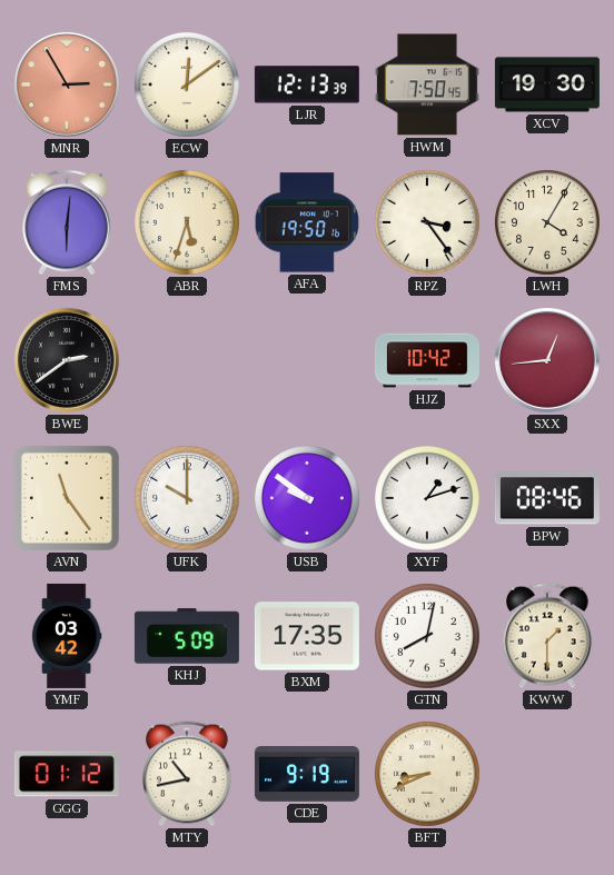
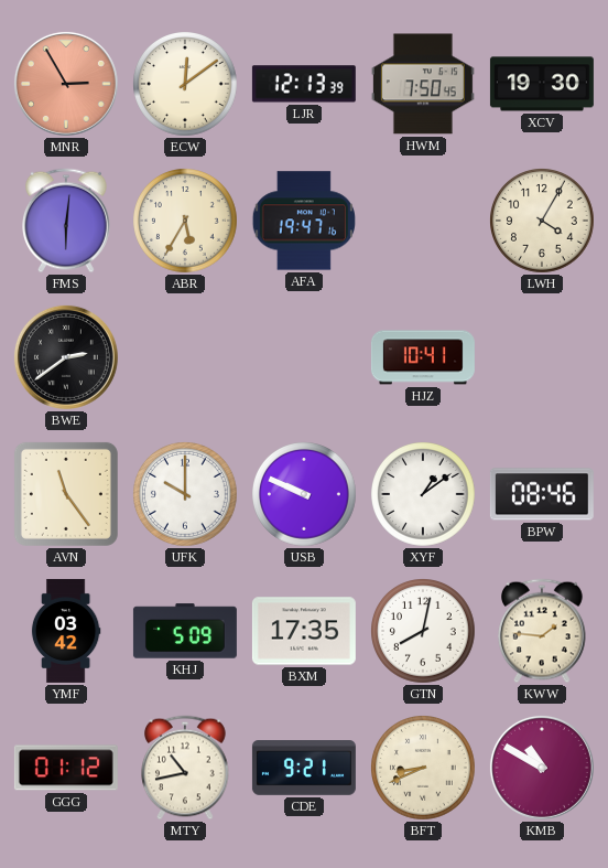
ABR: 5:33 -> 5:35
AFA: 19:50 -> 19:47
RPZ: 3:24 -> none
HJZ: 10:42 -> 10:41
SXX: 12:44 -> none
USB: 9:51 -> 9:49
XYF: 1:12 -> 1:09
KWW: 1:30 -> 1:46
CDE: 9:19 -> 9:21
KMB: none -> 10:50
